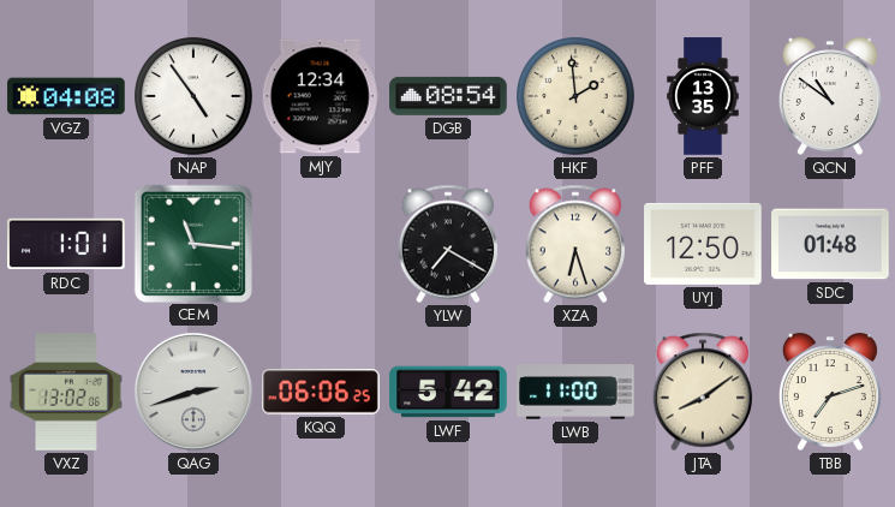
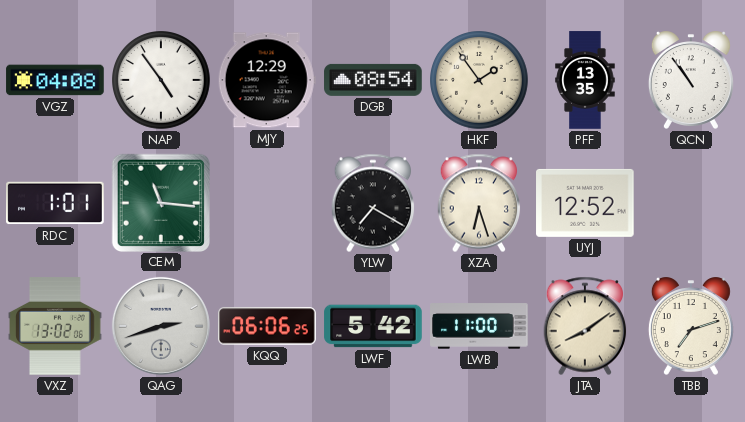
MJY: 12:34 -> 12:29
HKF: 1:59 -> 1:54
QCN: 10:51 -> 10:54
UYJ: 12:50 -> 12:52
SDC: 01:48 -> none
